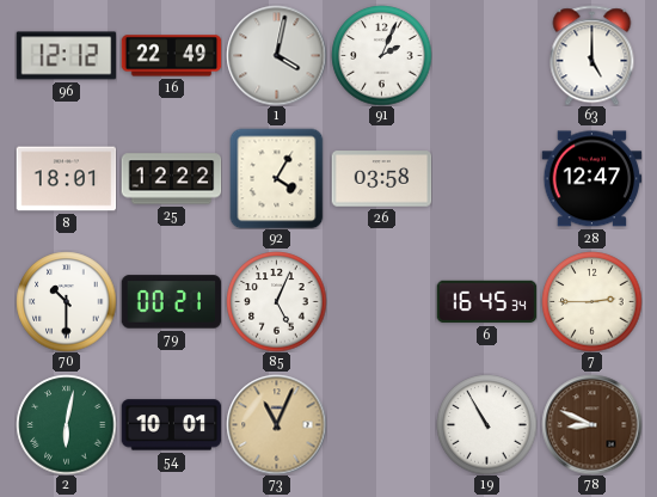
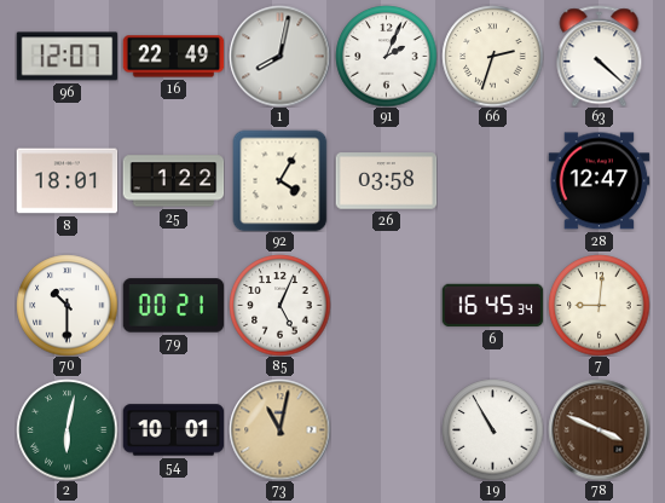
96: 12:12 -> 12:07
1: 4:02 -> 8:02
66: none -> 2:33
63: 5:00 -> 4:22
25: 12:22 -> 1:22
7: 2:45 -> 9:01
73: 11:04 -> 11:02
78: 8:49 -> 3:49
